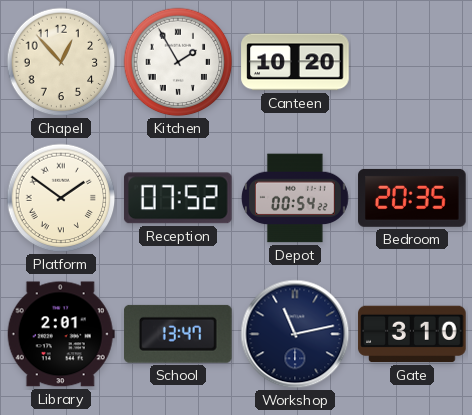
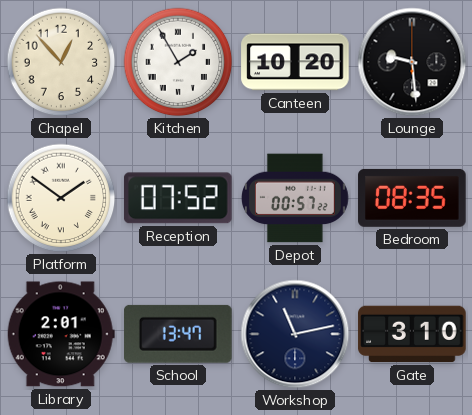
Lounge: none -> 9:29
Depot: 00:54 -> 00:57
Bedroom: 20:35 -> 08:35
